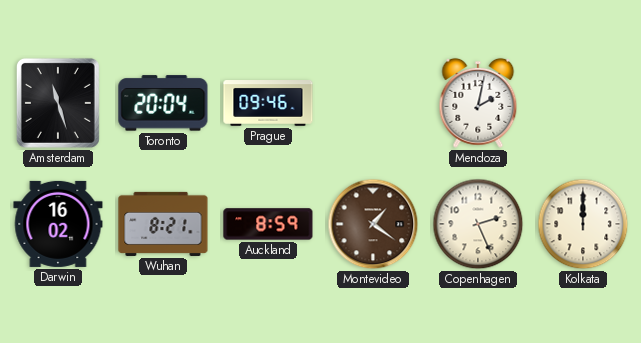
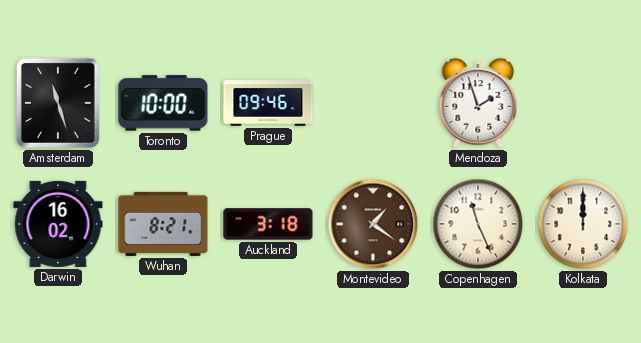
Toronto: 20:04 -> 10:00
Mendoza: 2:02 -> 1:57
Auckland: 8:59 -> 3:18
Copenhagen: 2:26 -> 11:26
